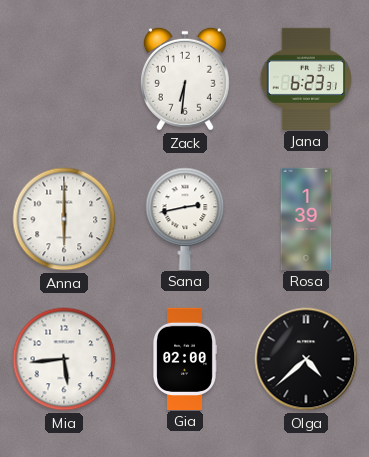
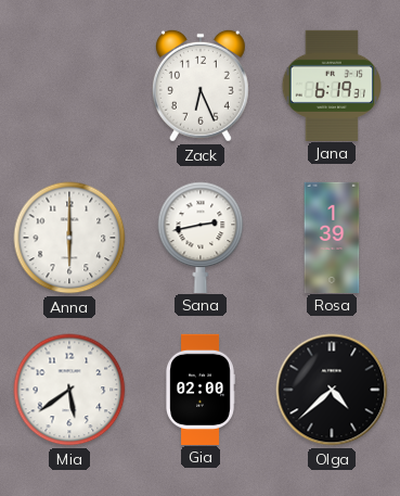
Zack: 6:31 -> 6:26
Jana: 6:23 -> 6:19
Mia: 5:44 -> 5:39
